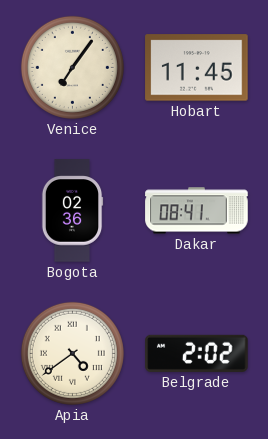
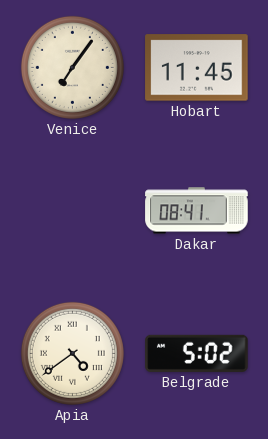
Bogota: 02:36 -> none
Belgrade: 2:02 -> 5:02
